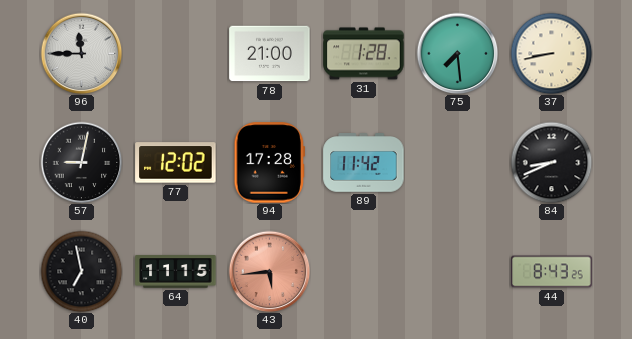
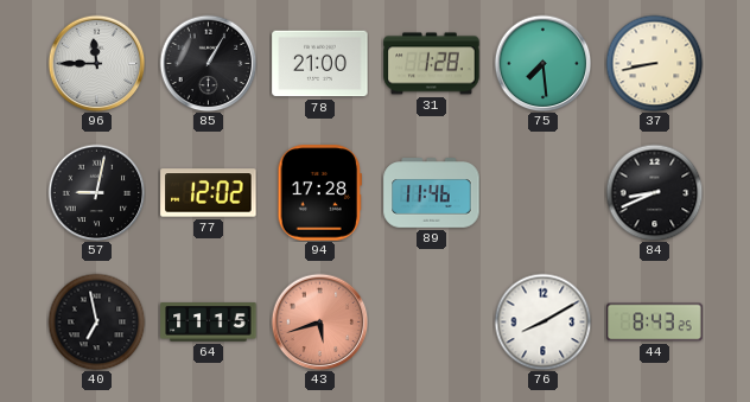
85: none -> 1:05
89: 11:42 -> 11:46
43: 5:44 -> 5:42
76: none -> 8:10
